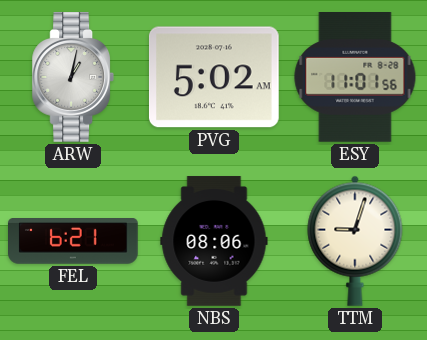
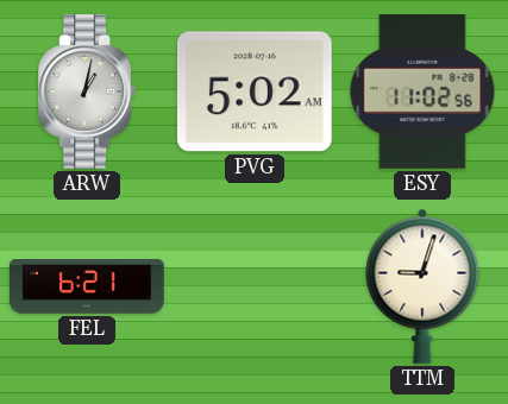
ESY: 11:01 -> 11:02
NBS: 08:06 -> none
